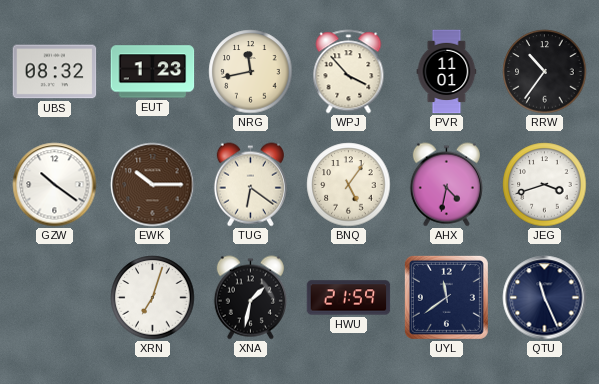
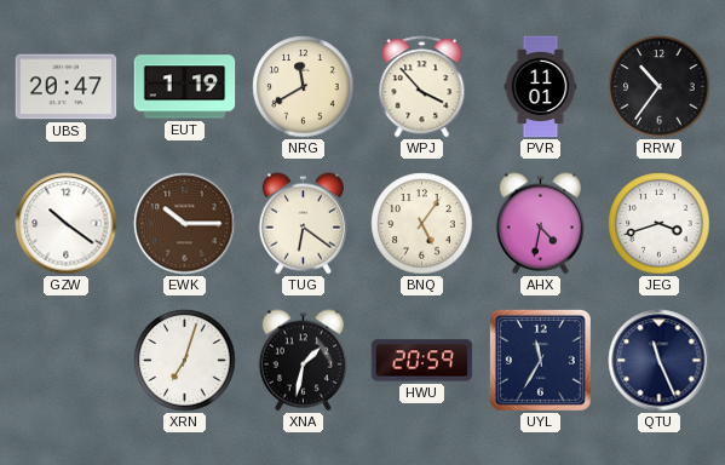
UBS: 08:32 -> 20:47
EUT: 1:23 -> 1:19
NRG: 11:43 -> 11:40
HWU: 21:59 -> 20:59
UYL: 11:39 -> 11:35
